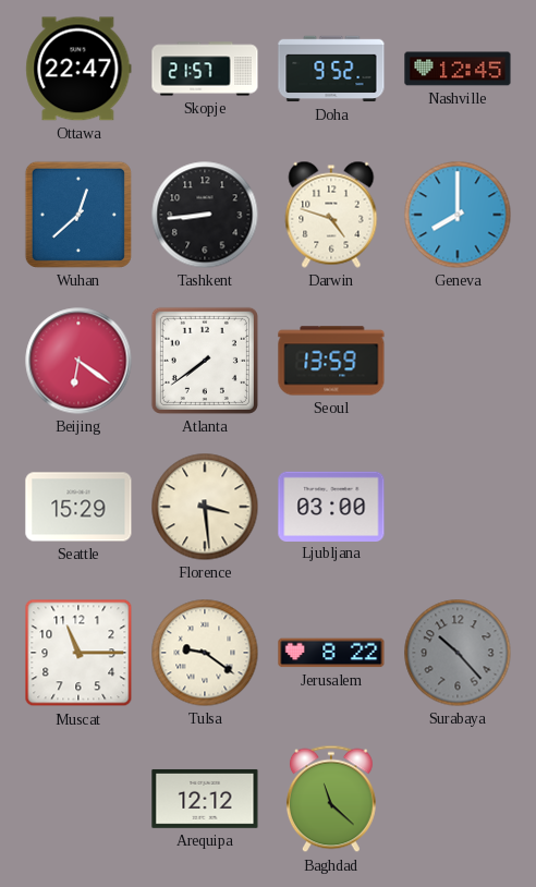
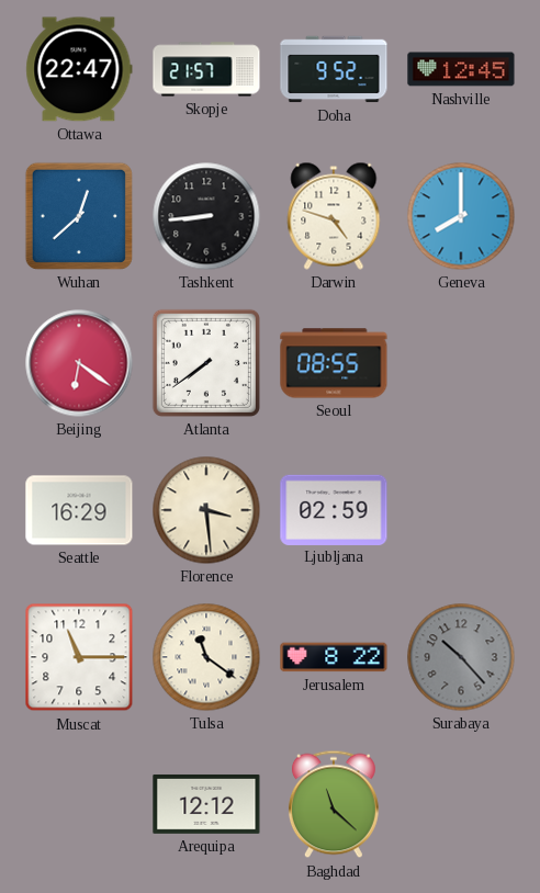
Seoul: 13:59 -> 08:55
Seattle: 15:29 -> 16:29
Ljubljana: 03:00 -> 02:59
Tulsa: 9:21 -> 11:21
